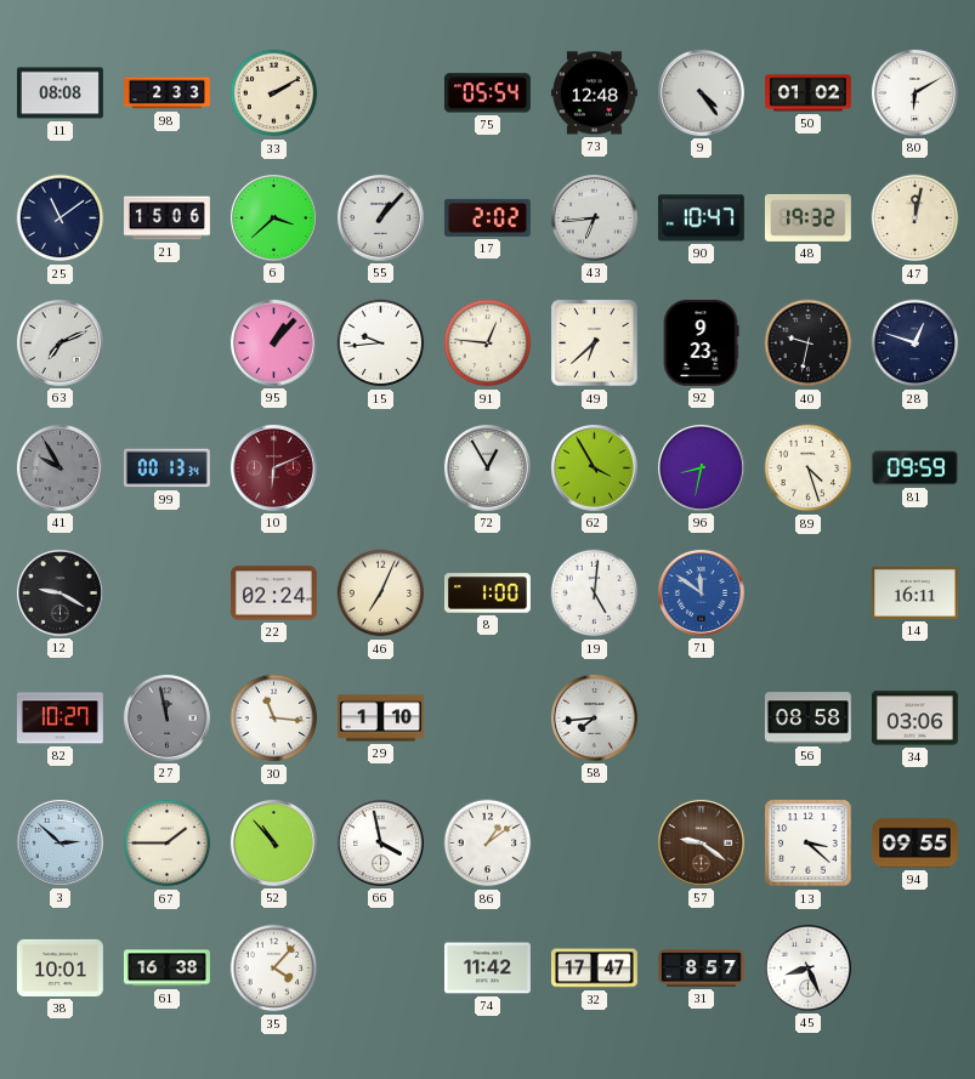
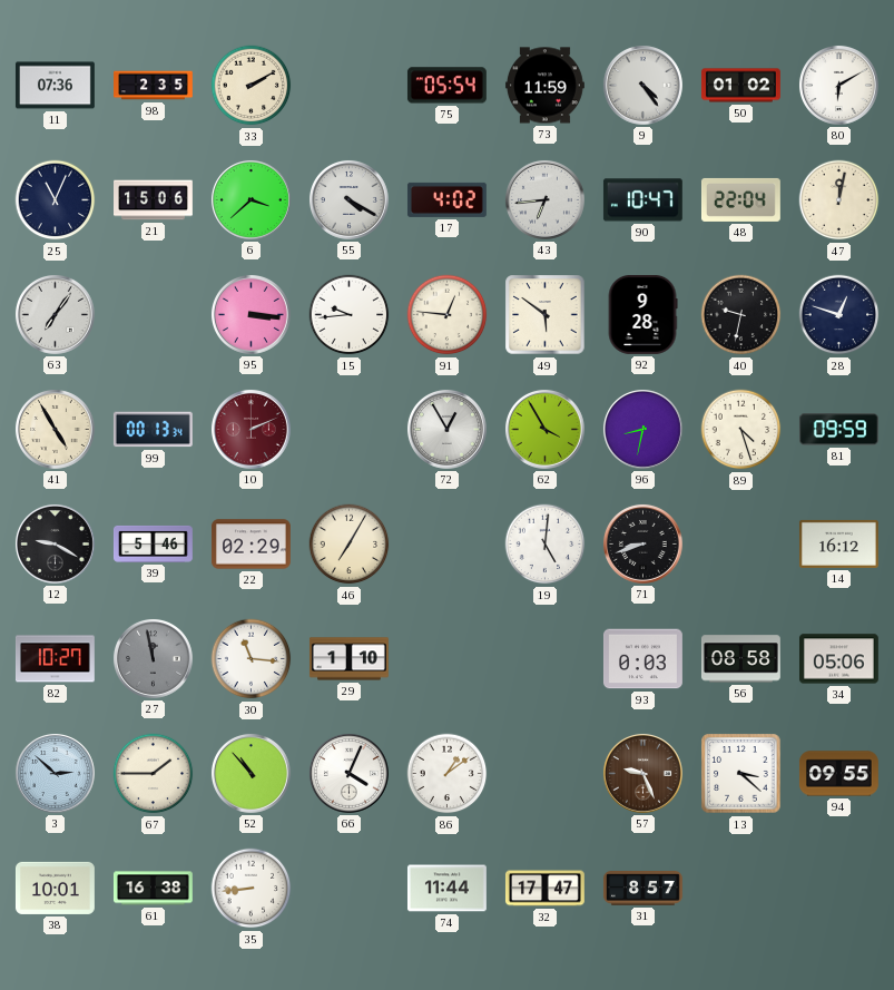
11: 08:08 -> 07:36
98: 2:33 -> 2:35
73: 12:48 -> 11:59
25: 11:09 -> 11:04
55: 1:07 -> 4:20
17: 2:02 -> 4:02
48: 19:32 -> 22:04
63: 7:11 -> 7:06
95: 1:07 -> 3:16
49: 6:38 -> 5:51
92: 9:23 -> 9:28
41: 9:55 -> 4:55
41 dial: grey -> cream
10: 6:11 -> 2:11
39: none -> 5:46
22: 02:24 -> 02:29
46: 7:04 -> 7:05
8: 1:00 -> none
71: 11:51 -> 8:42
71 dial: blue -> black
14: 16:11 -> 16:12
58: 7:44 -> none
93: none -> 0:03
34: 03:06 -> 05:06
66: 3:58 -> 4:04
57: 9:21 -> 9:26
35: 4:07 -> 8:44
74: 11:42 -> 11:44
45: 8:26 -> none
